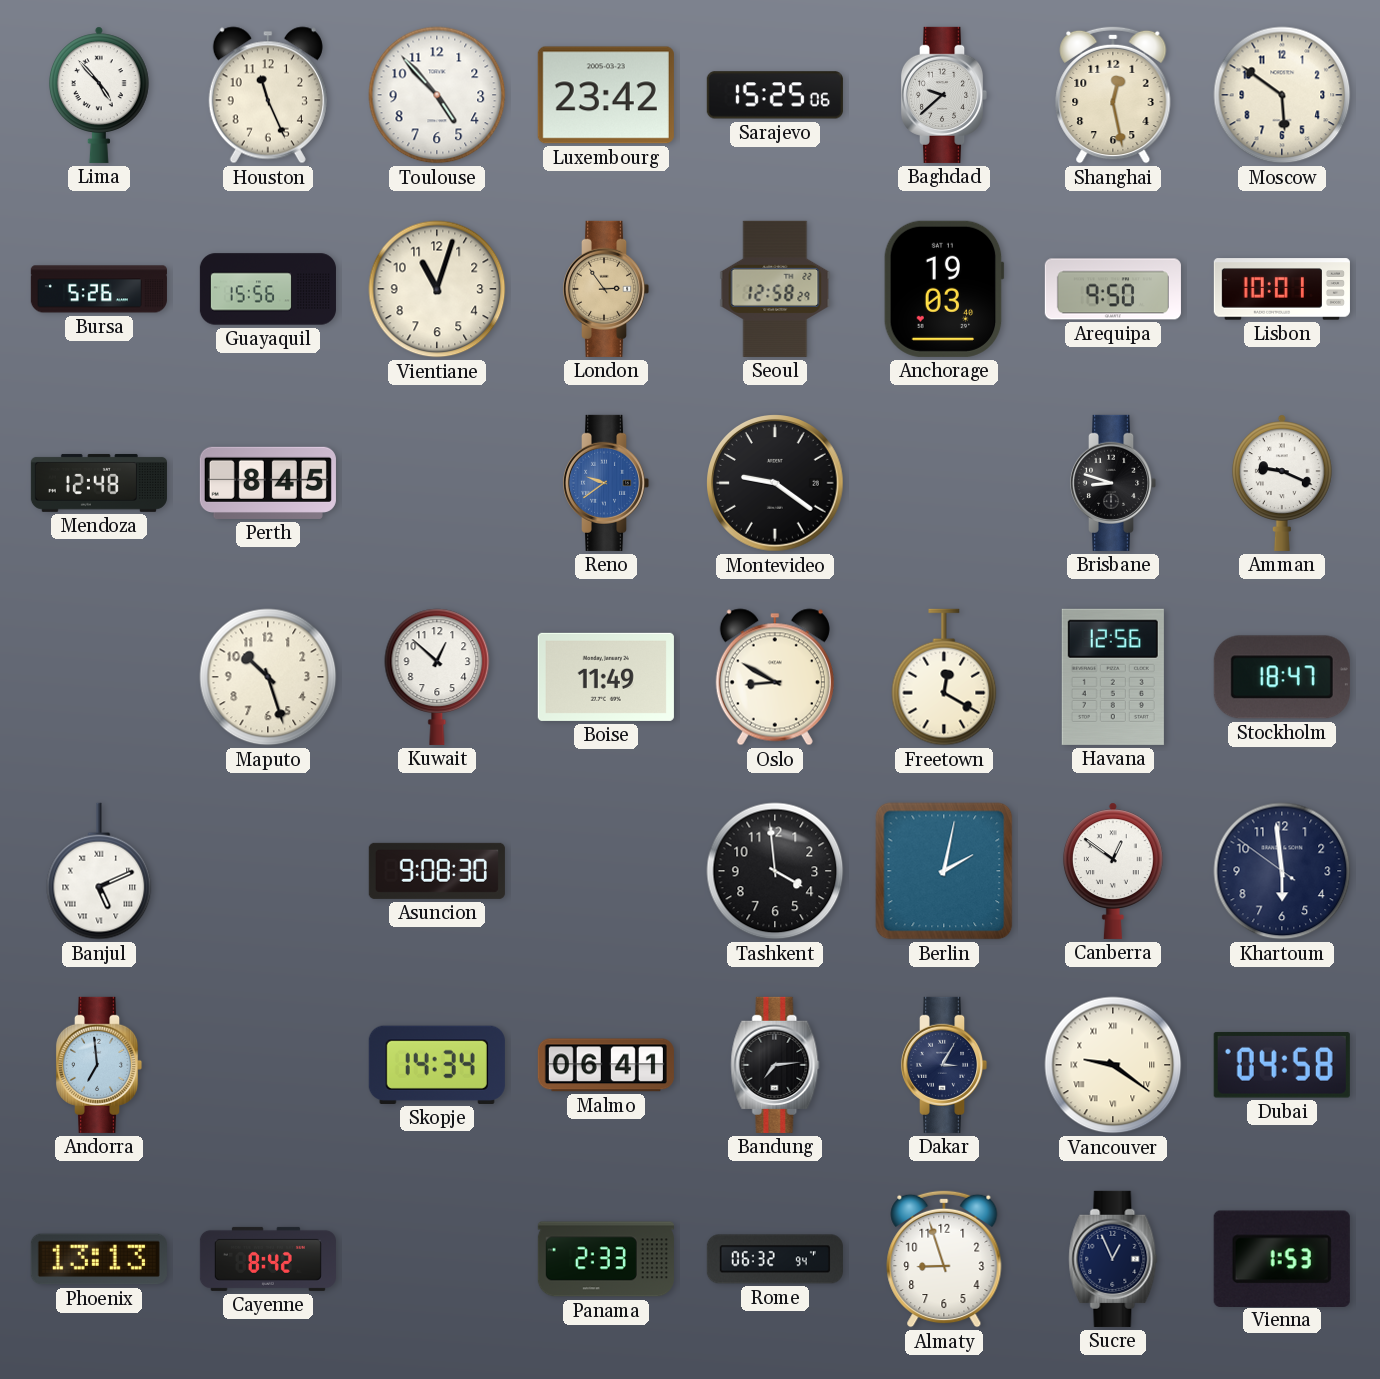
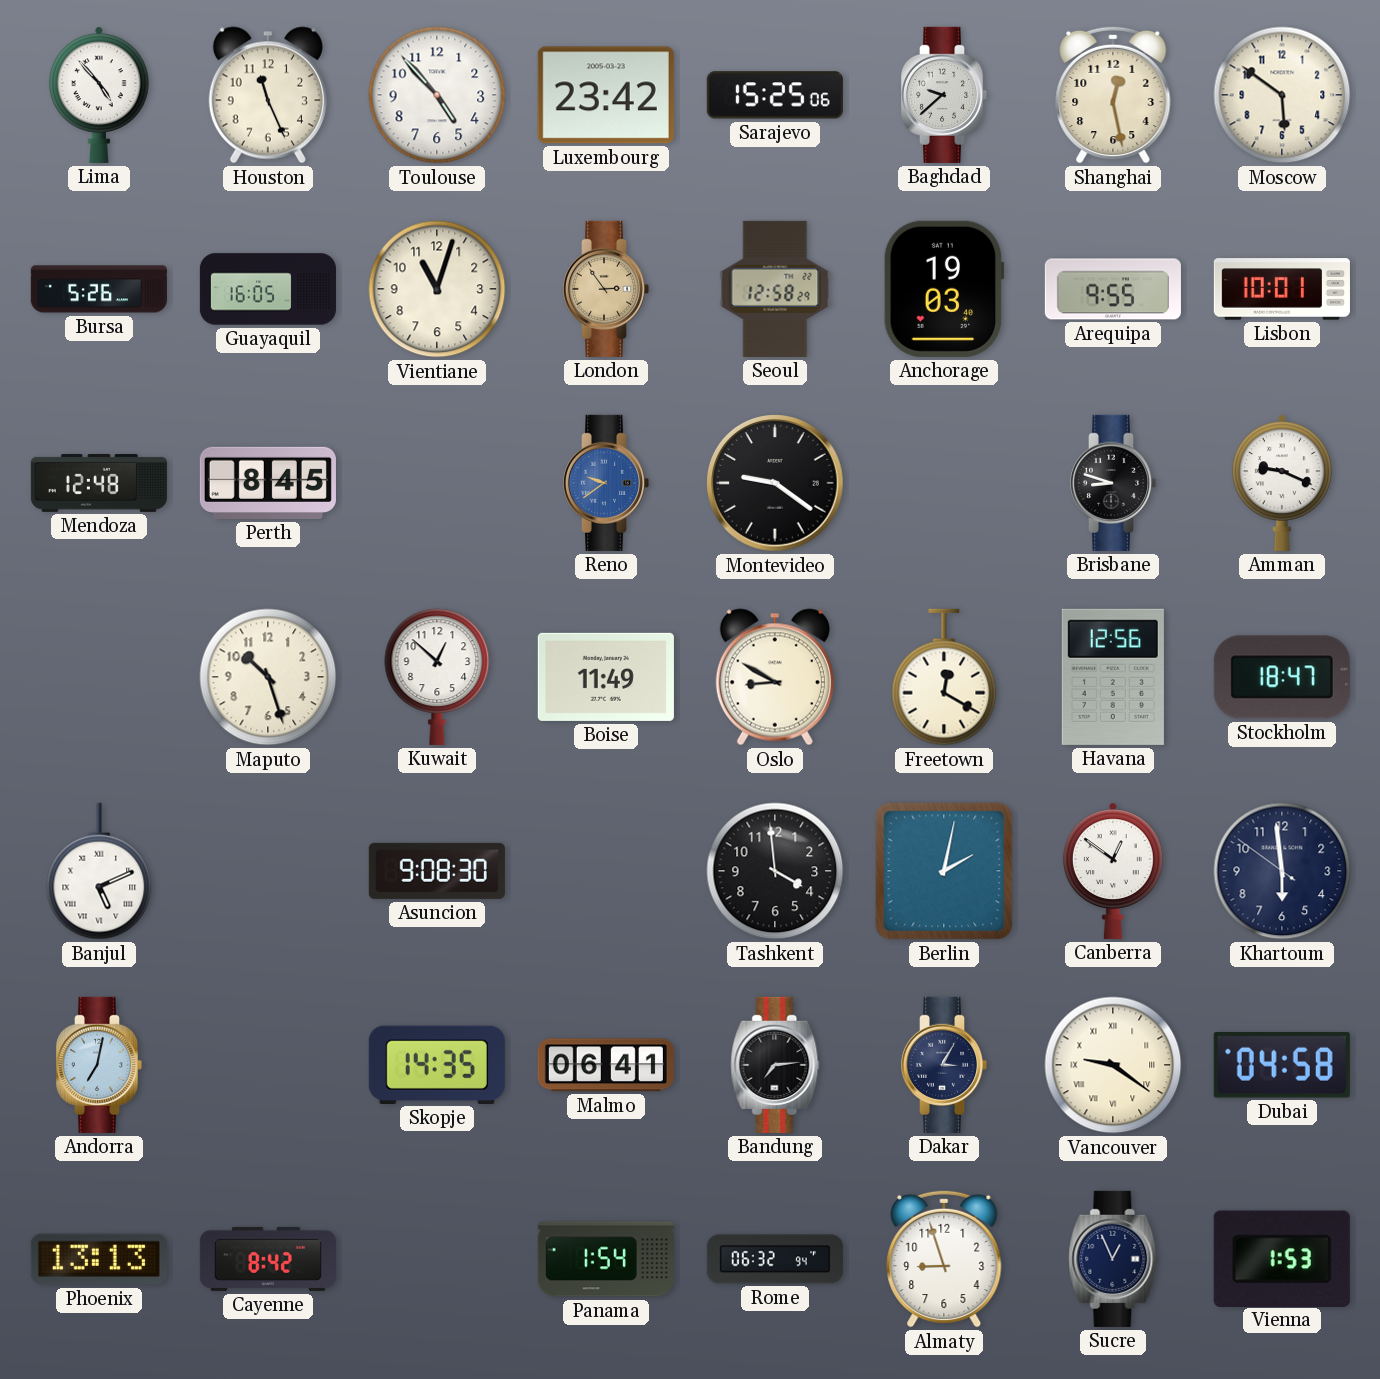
Guayaquil: 15:56 -> 16:05
Arequipa: 9:50 -> 9:55
Andorra: 6:59 -> 7:02
Skopje: 14:34 -> 14:35
Panama: 2:33 -> 1:54
